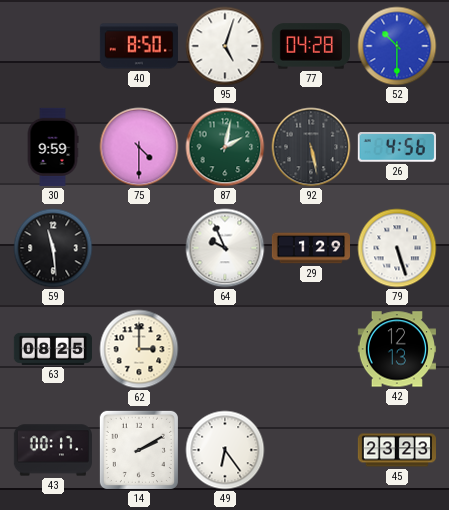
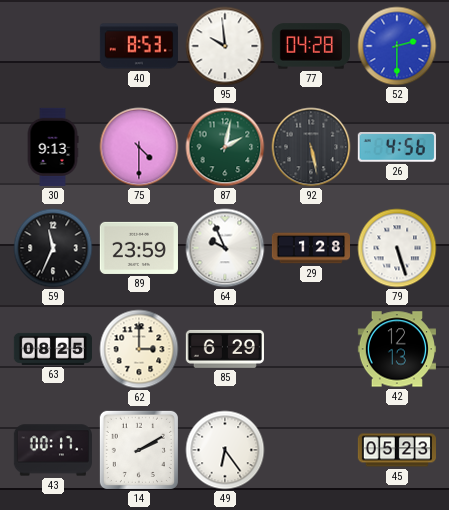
40: 8:50 -> 8:53
95: 5:03 -> 9:59
52: 10:30 -> 2:30
30: 9:59 -> 9:13
59: 11:29 -> 11:34
89: none -> 23:59
29: 1:29 -> 1:28
85: none -> 6:29
45: 23:23 -> 05:23
